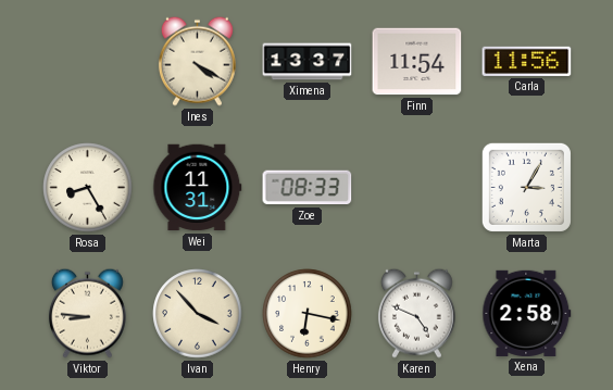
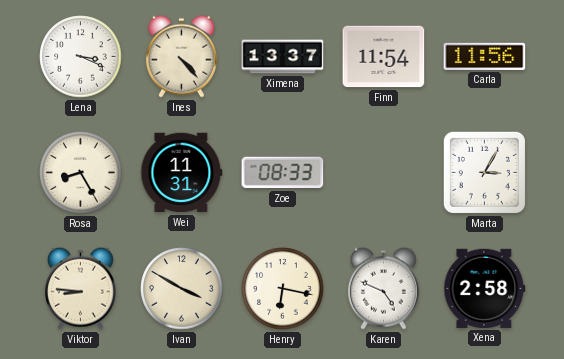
Lena: none -> 3:19
Ines: 4:20 -> 4:23
Ivan: 3:53 -> 3:50
